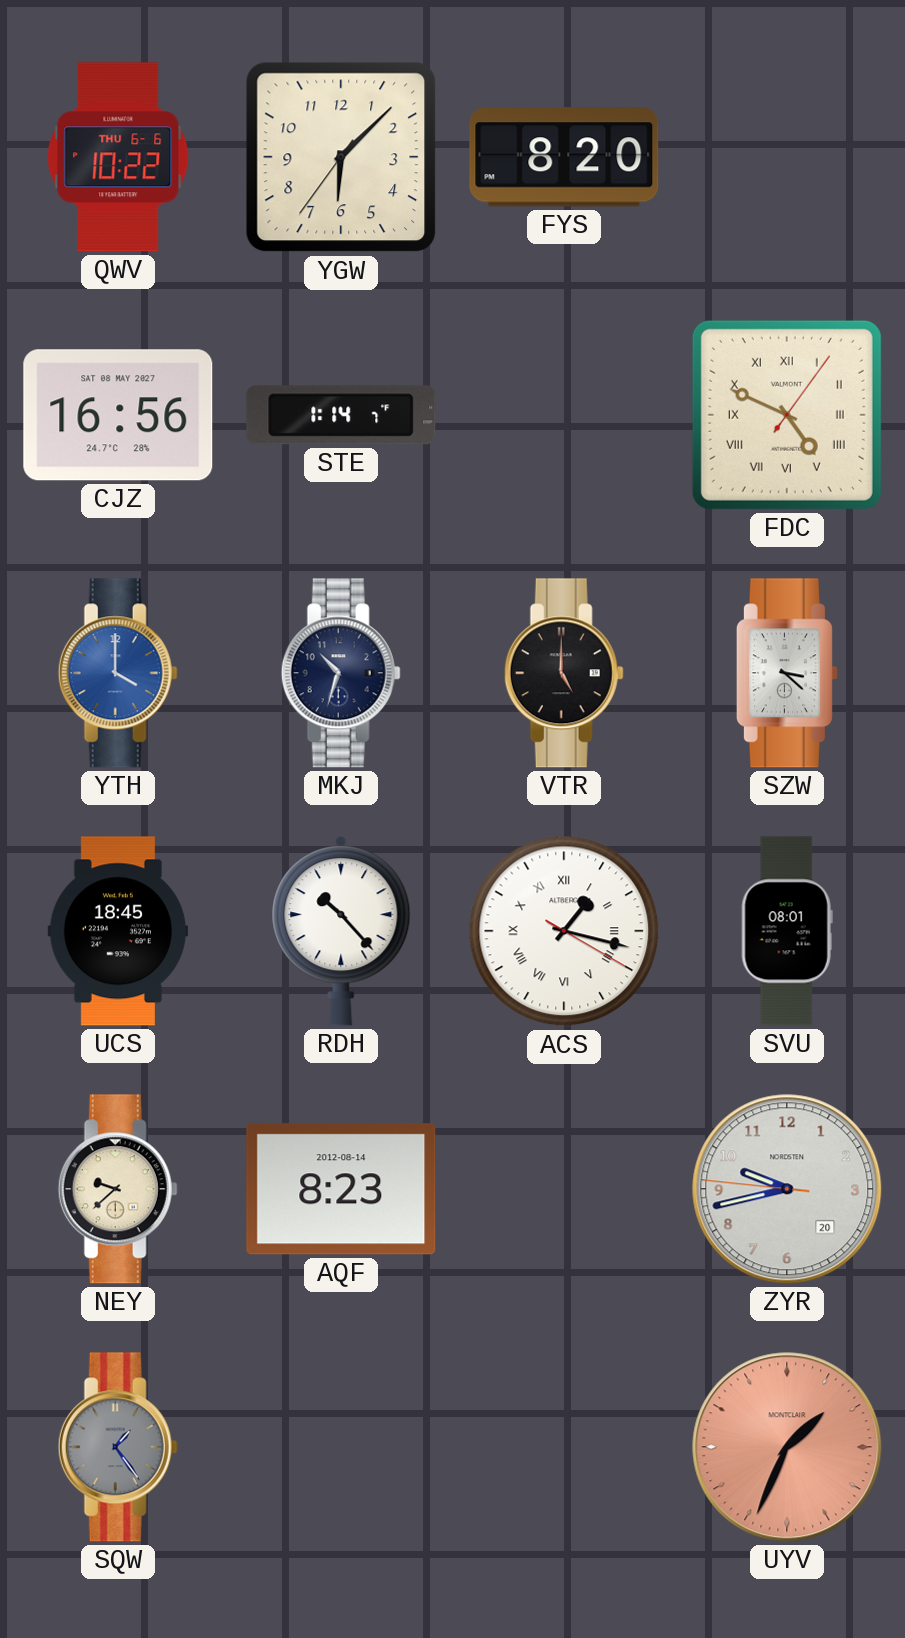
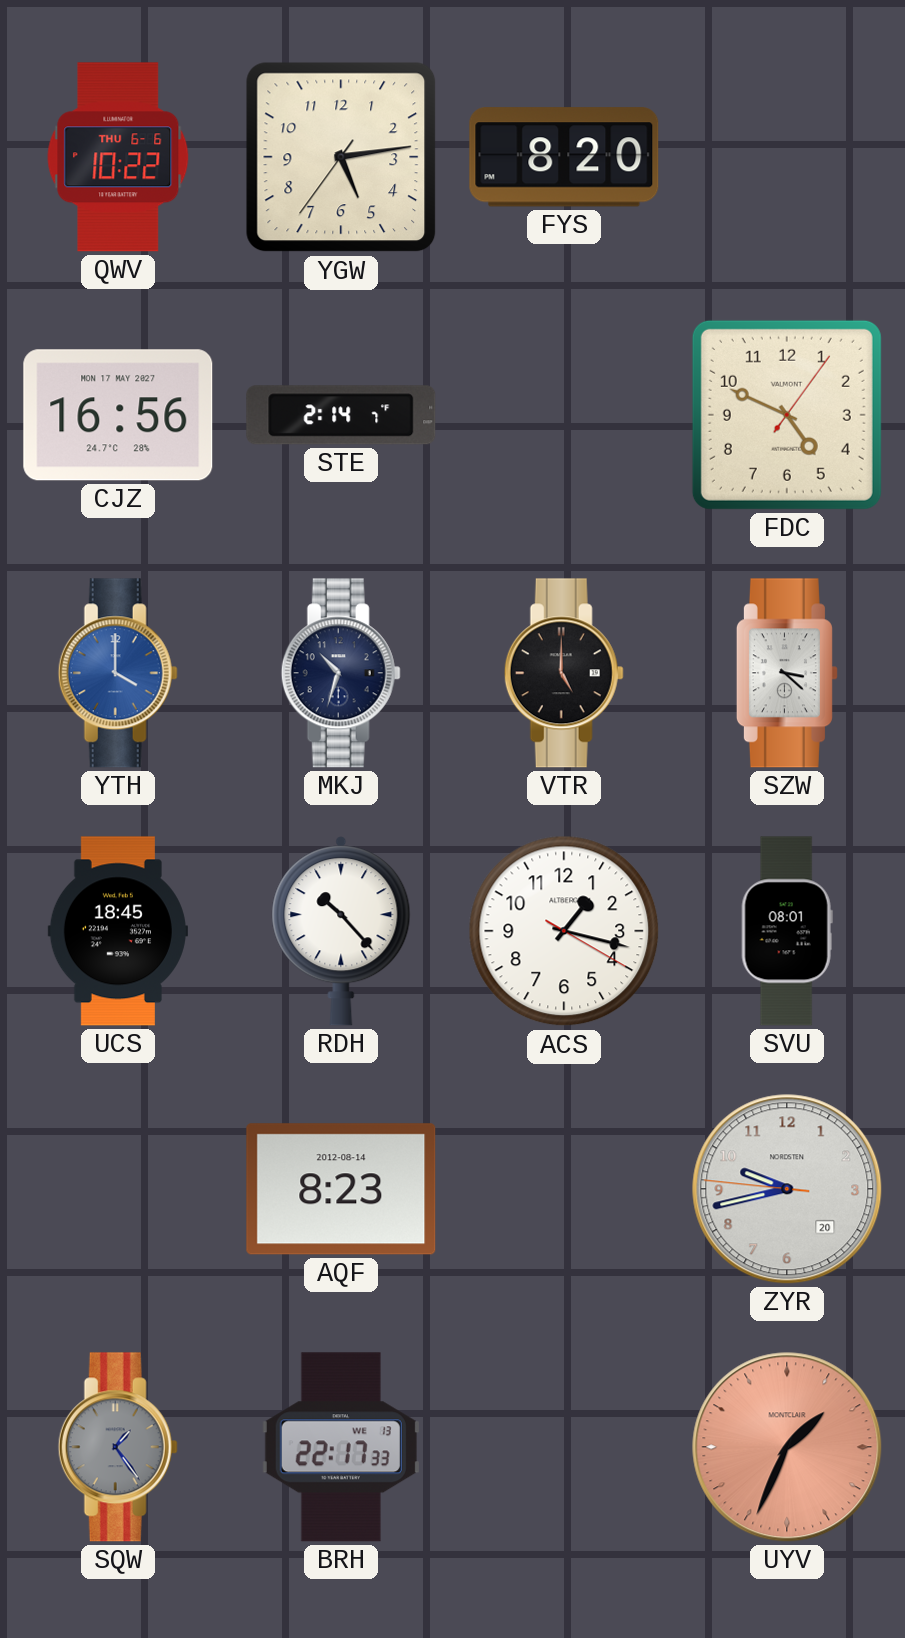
YGW: 6:07 -> 5:13
CJZ date: SAT 08 MAY 2027 -> MON 17 MAY 2027
STE: 1:14 -> 2:14
FDC numerals: Roman -> Arabic
ACS numerals: Roman -> Arabic
NEY: 9:38 -> none
BRH: none -> 22:17
